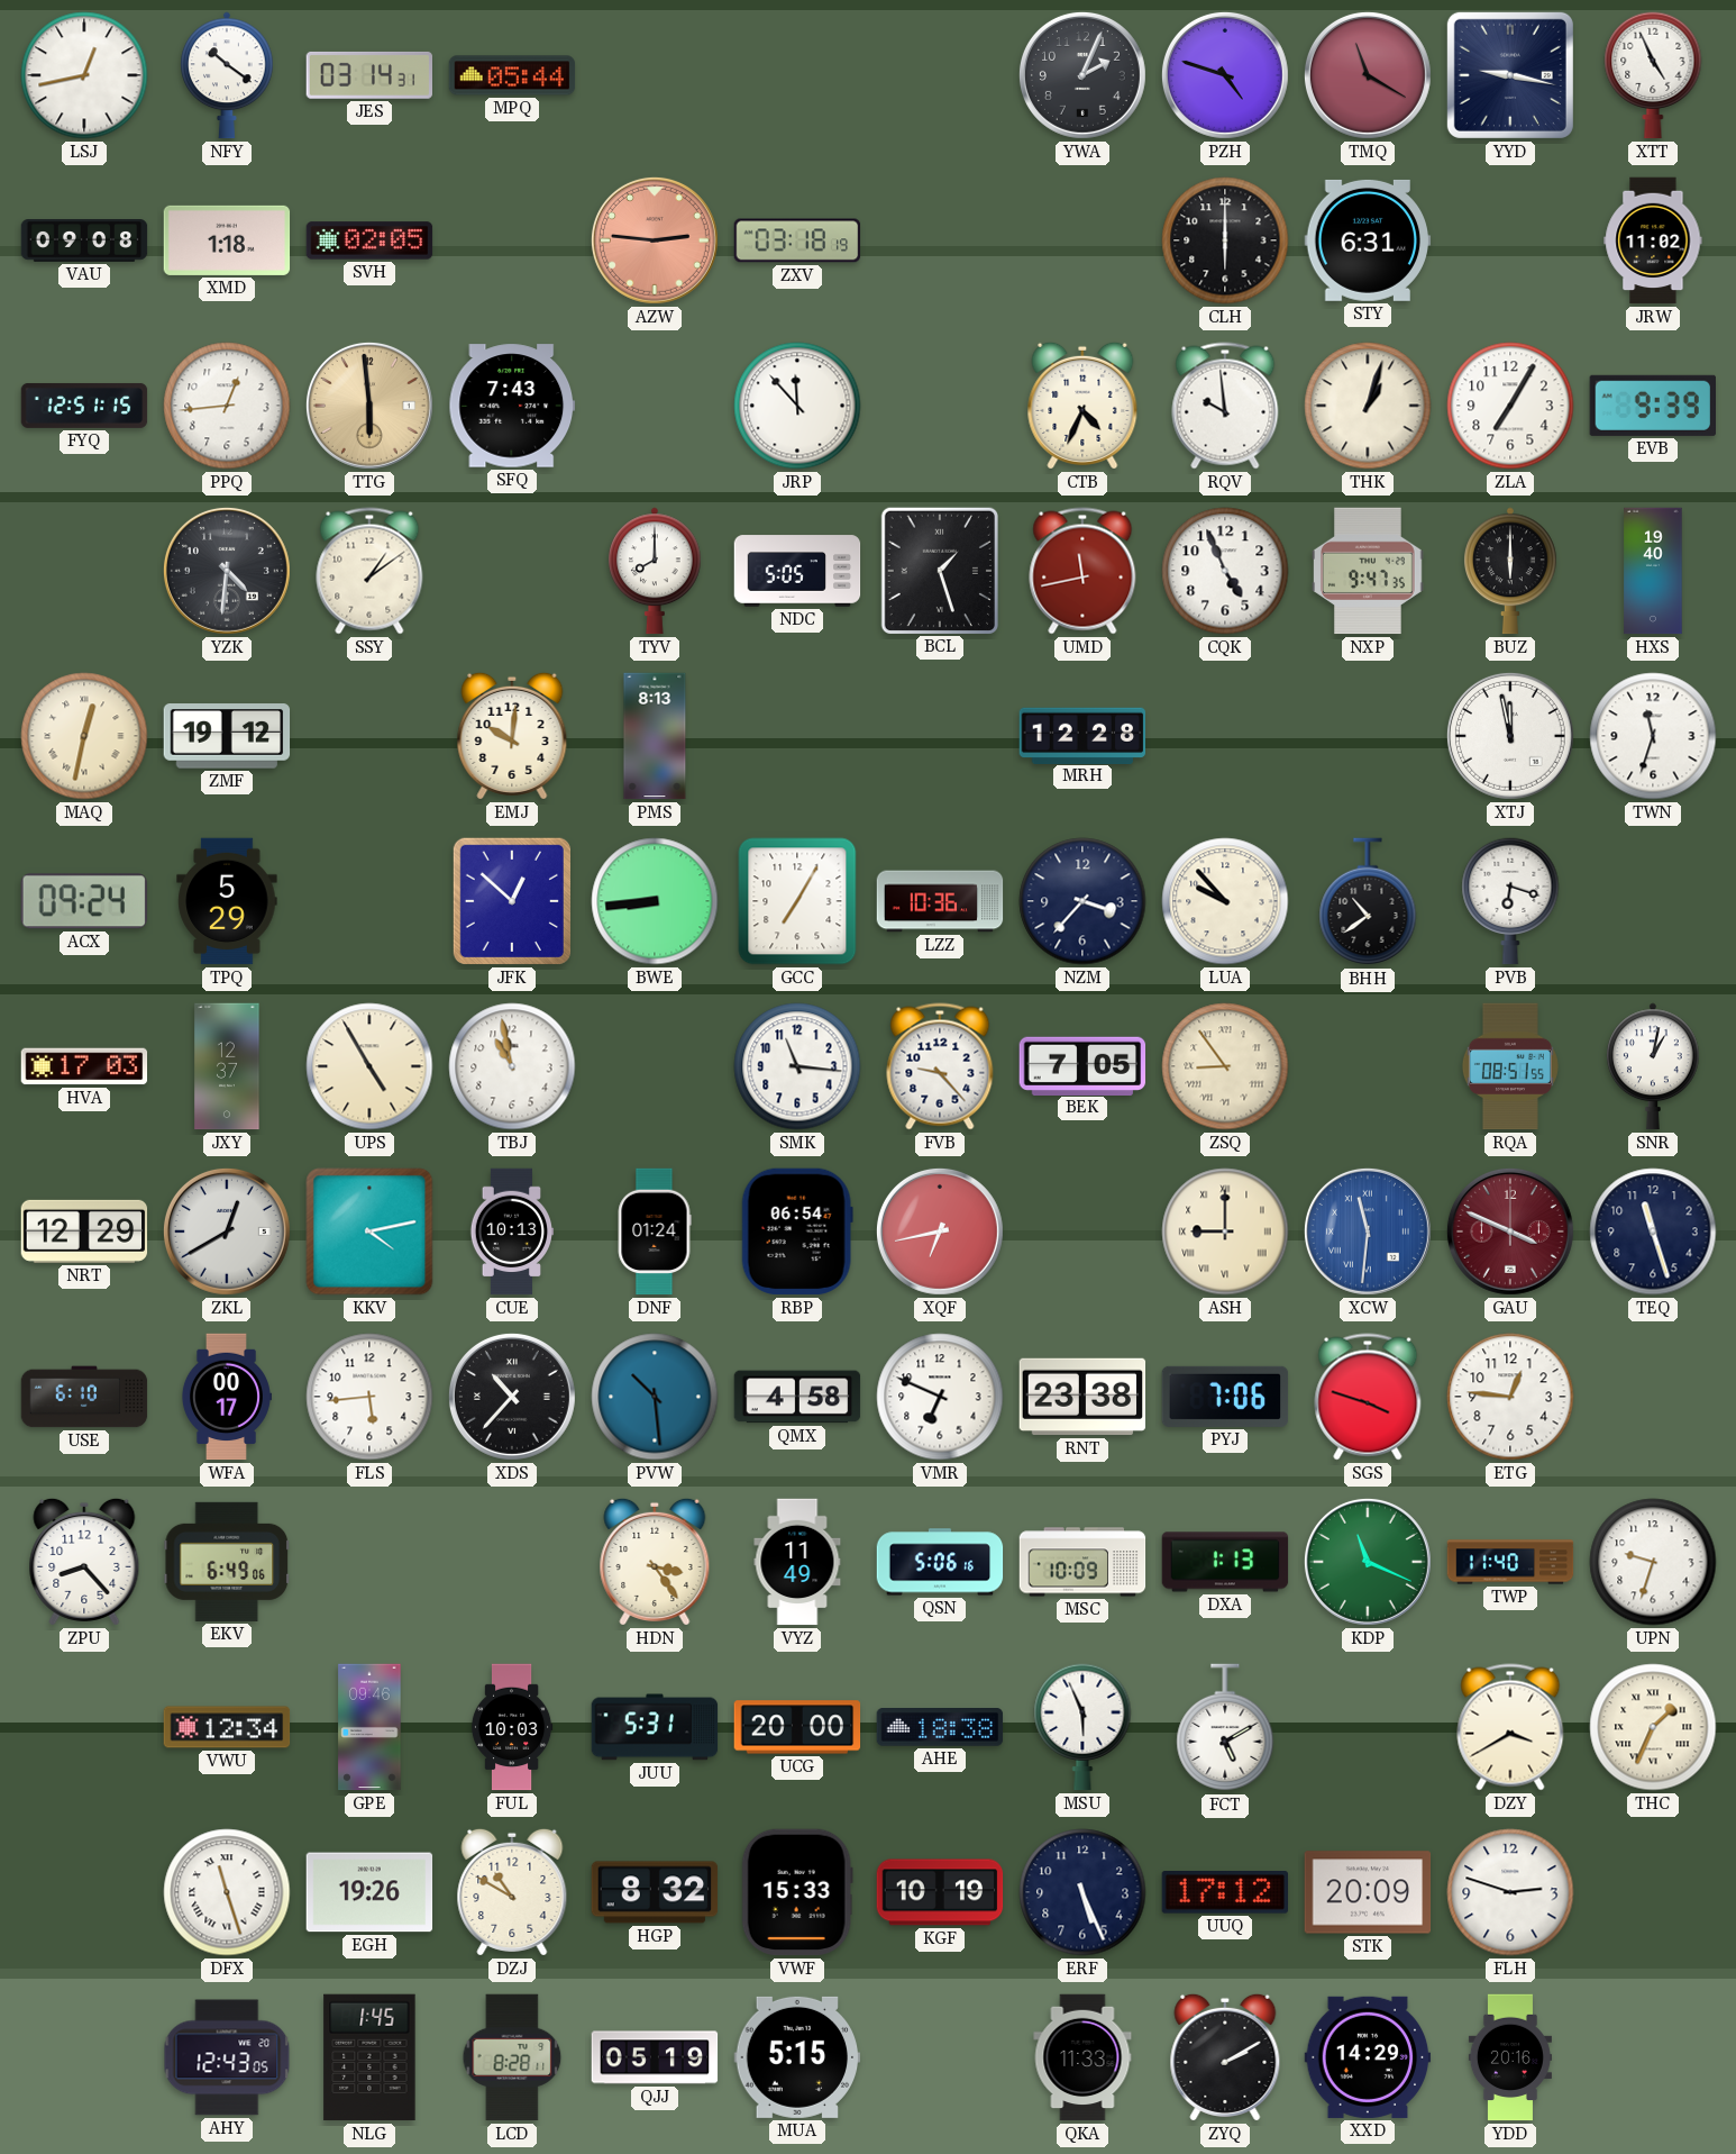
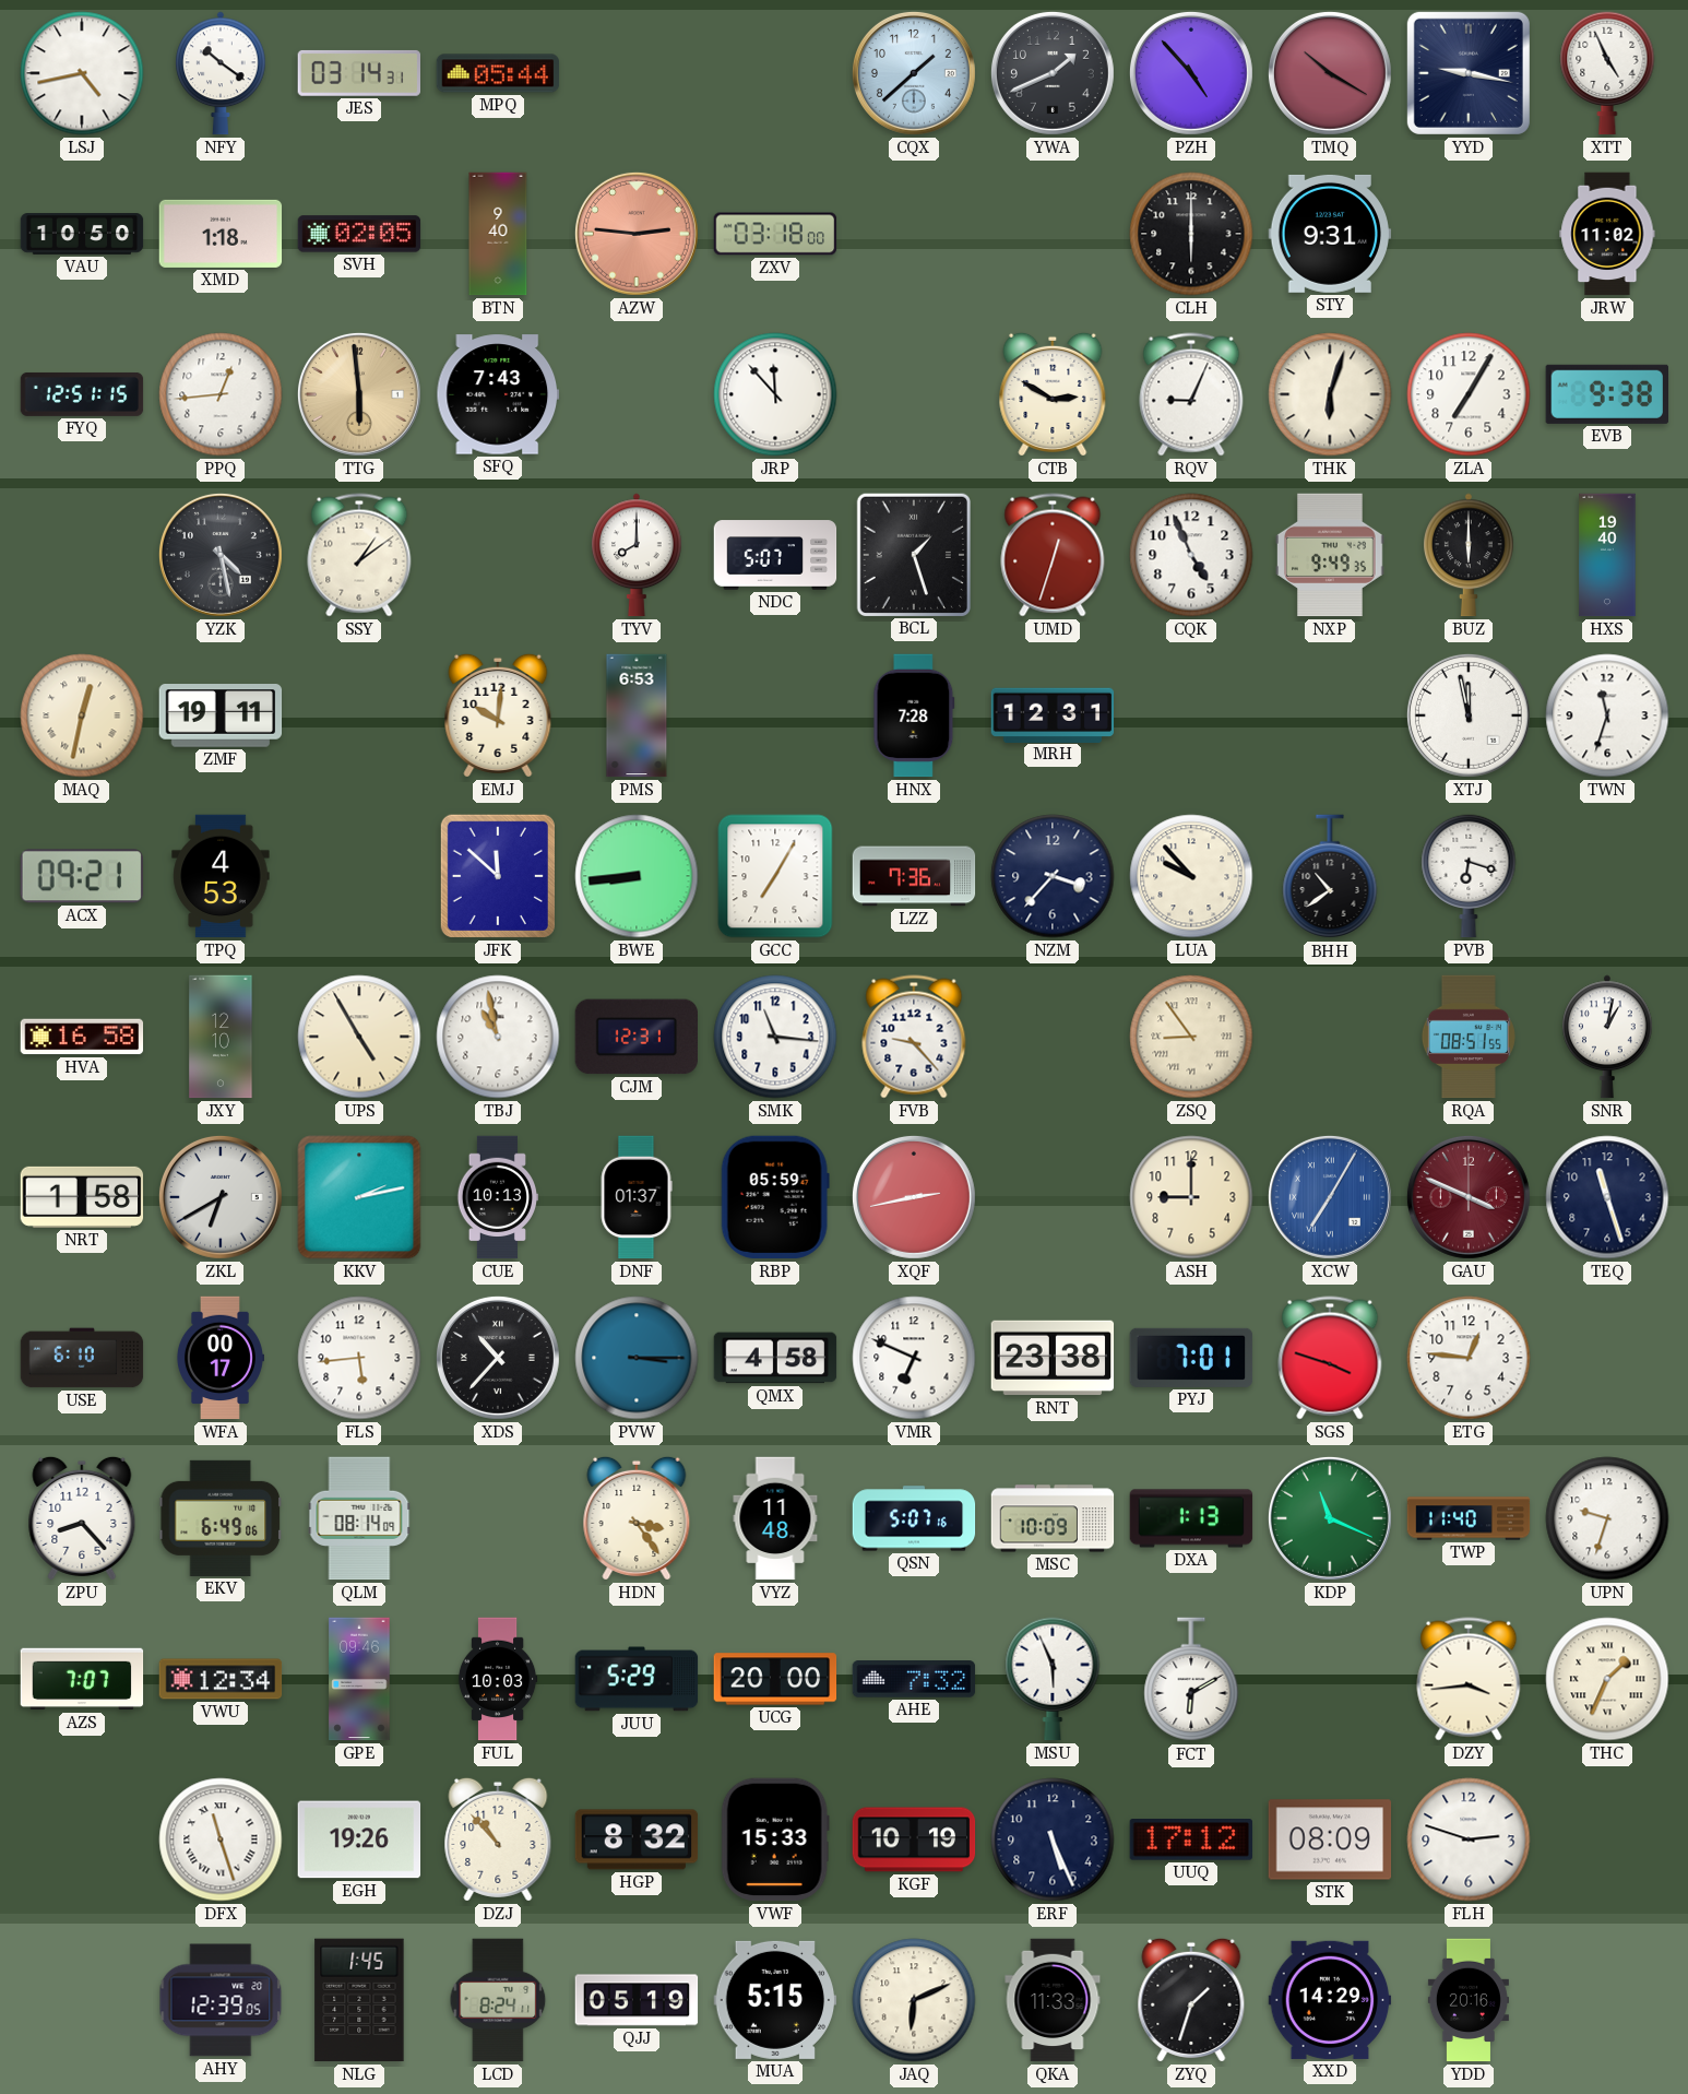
LSJ: 12:43 -> 4:43
CQX: none -> 1:38
YWA: 2:04 -> 1:41
PZH: 4:48 -> 4:53
TMQ: 11:20 -> 10:20
VAU: 09:08 -> 10:50
BTN: none -> 9:40
ZXV: 03:18:19 -> 03:18:00
STY: 6:31 -> 9:31
CTB: 4:34 -> 2:50
RQV: 9:59 -> 9:04
THK: 1:03 -> 6:03
EVB: 9:39 -> 9:38
YZK: 4:31 -> 4:28
NDC: 5:05 -> 5:07
UMD: 11:43 -> 12:33
NXP: 9:47 -> 9:49
ZMF: 19:12 -> 19:11
PMS: 8:13 -> 6:53
HNX: none -> 7:28
MRH: 12:28 -> 12:31
ACX: 09:24 -> 09:21
TPQ: 5:29 -> 4:53
JFK: 12:52 -> 11:52
LZZ: 10:36 -> 7:36
HVA: 17:03 -> 16:58
JXY: 12:37 -> 12:10
CJM: none -> 12:31
BEK: 7:05 -> none
NRT: 12:29 -> 1:58
ZKL: 12:40 -> 6:40
KKV: 4:13 -> 2:13
DNF: 01:24 -> 01:37
RBP: 06:54 -> 05:59
XQF: 6:43 -> 2:43
ASH numerals: Roman -> Arabic
XCW: 11:31 -> 7:05
PVW: 10:29 -> 3:15
PYJ: 7:06 -> 7:01
QLM: none -> 08:14
VYZ: 11:49 -> 11:48
QSN: 5:06 -> 5:07
AZS: none -> 7:07
JUU: 5:31 -> 5:29
AHE: 18:38 -> 7:32
FCT: 5:10 -> 6:10
DZY: 3:40 -> 3:44
DZJ: 10:50 -> 10:53
STK: 20:09 -> 08:09
AHY: 12:43 -> 12:39
LCD: 8:28 -> 8:24
JAQ: none -> 6:11
ZYQ: 2:10 -> 1:33
